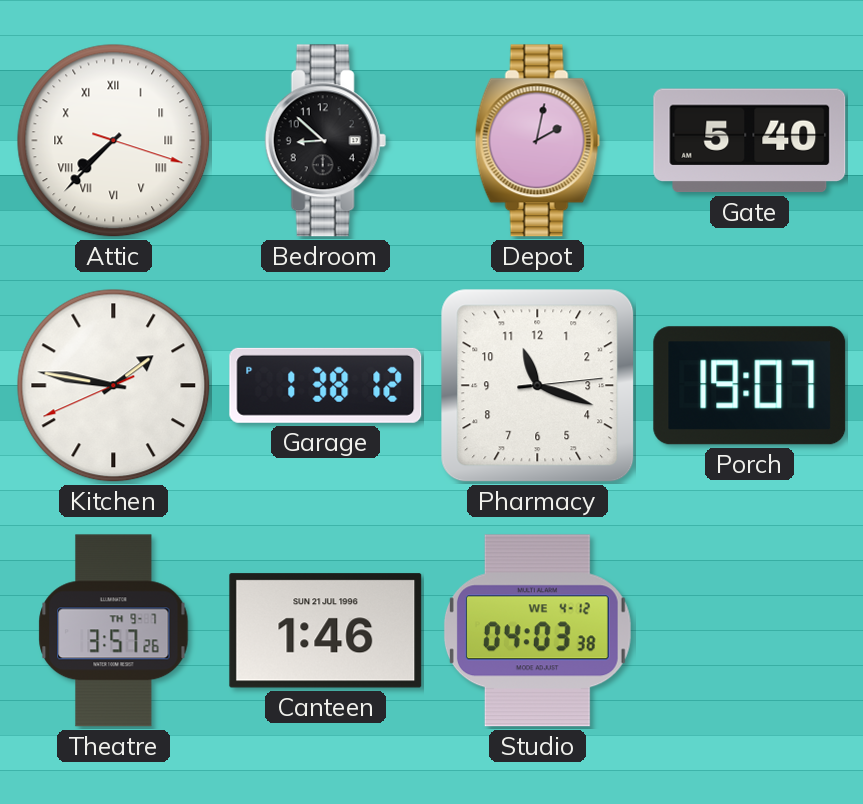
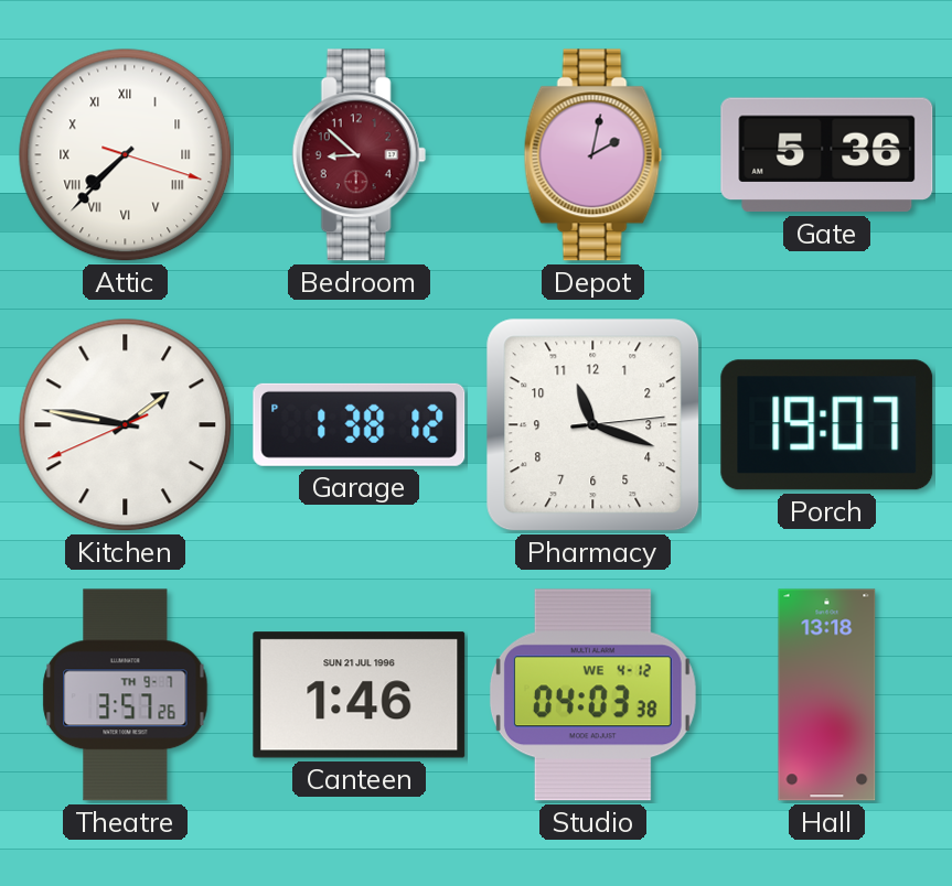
Bedroom dial: black -> burgundy
Gate: 5:40 -> 5:36
Hall: none -> 13:18
